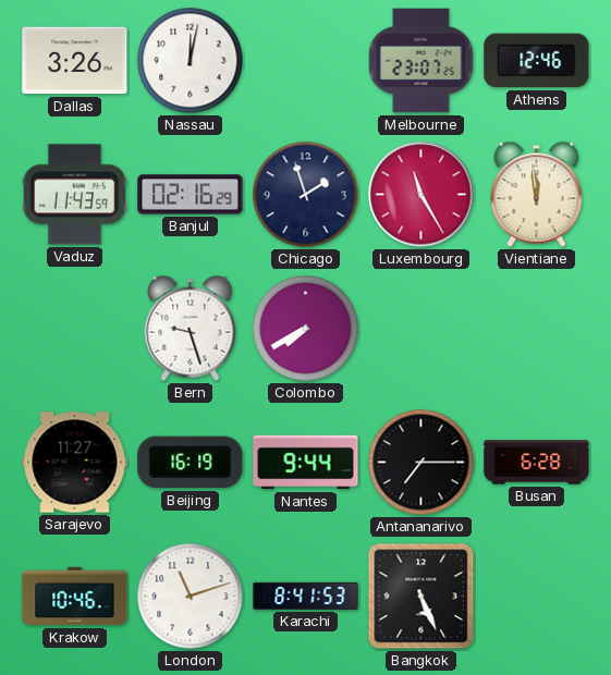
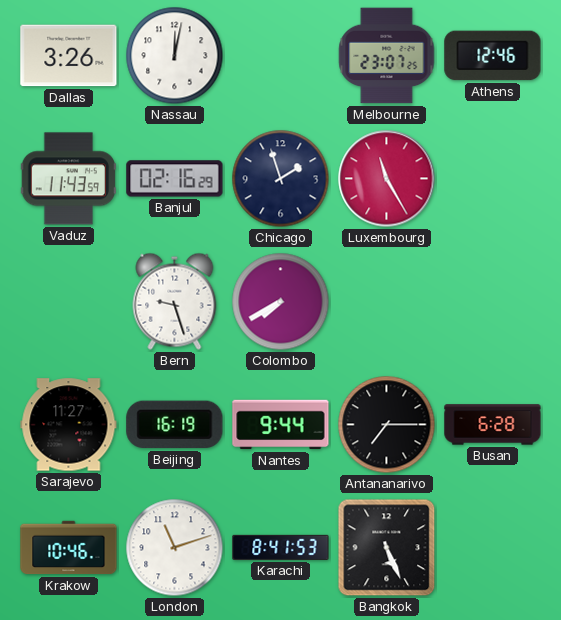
Vientiane: 11:59 -> none
